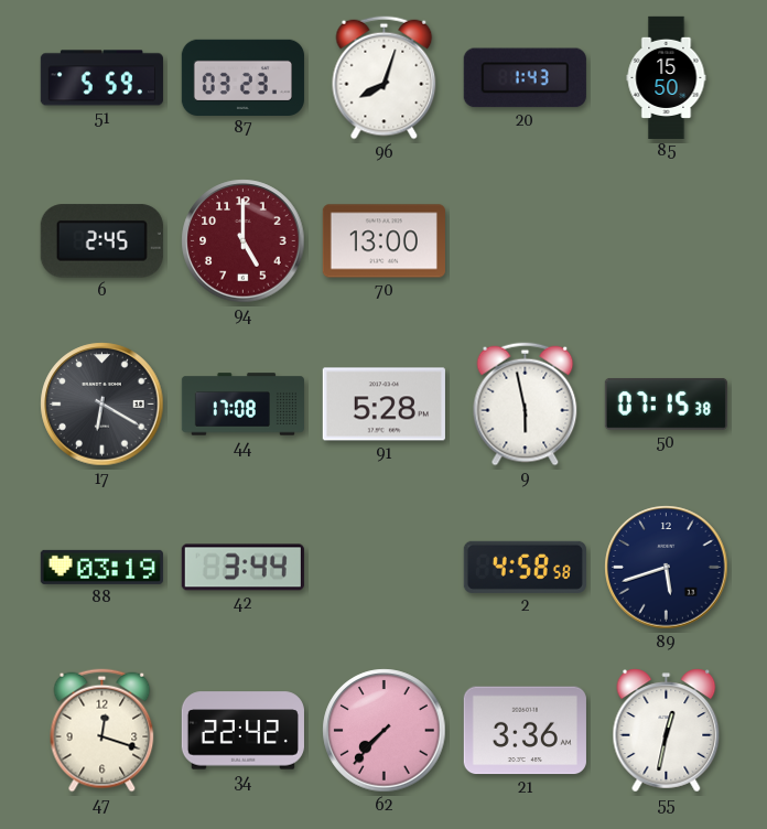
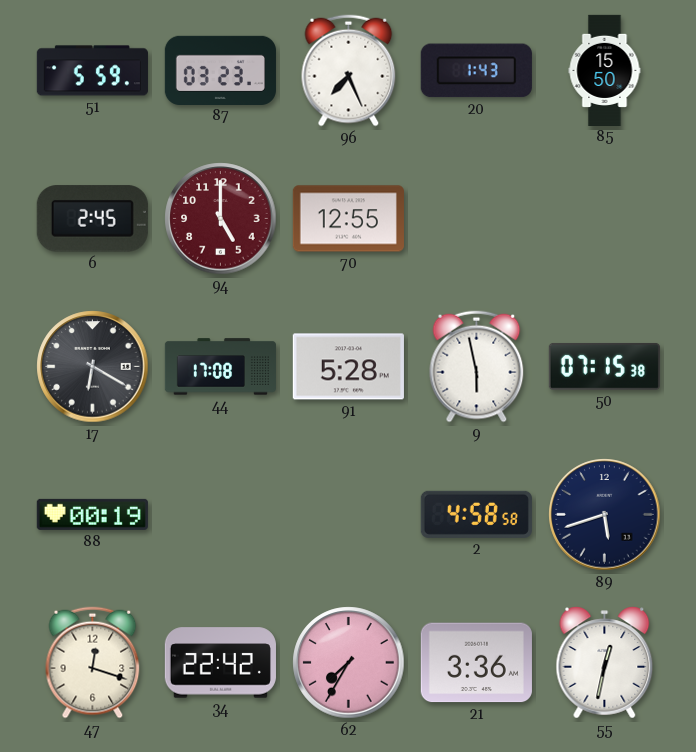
96: 8:03 -> 7:26
70: 13:00 -> 12:55
88: 03:19 -> 00:19
42: 3:44 -> none
62: 7:37 -> 7:35
